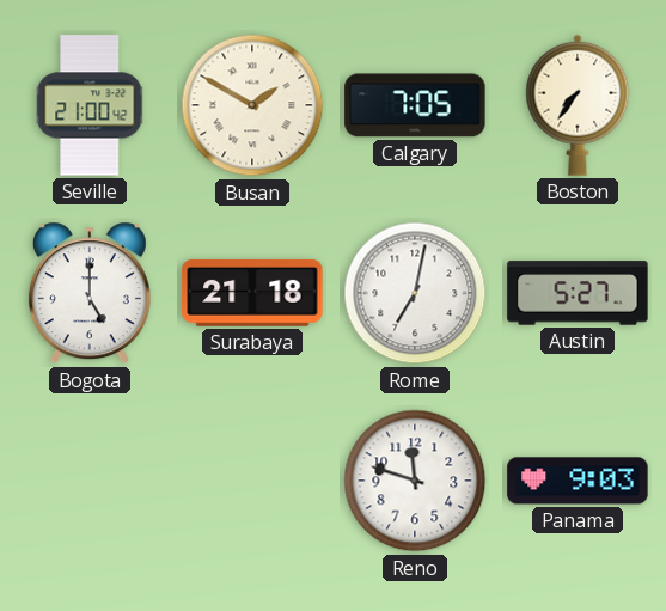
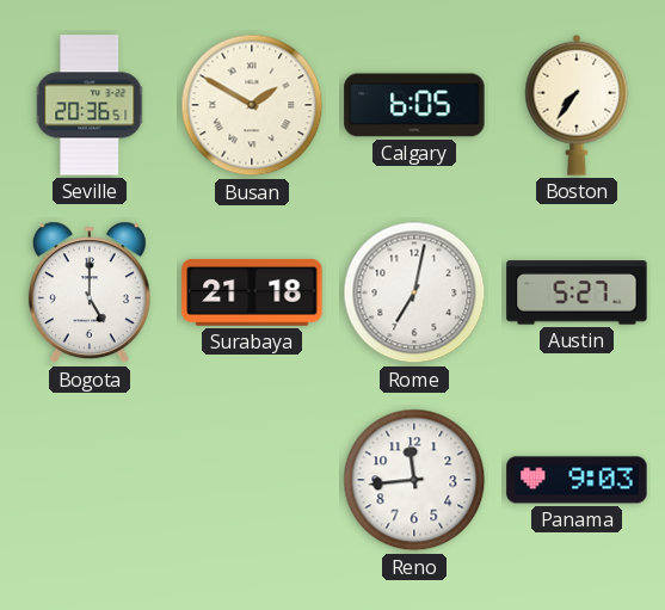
Seville: 21:00 -> 20:36
Calgary: 7:05 -> 6:05
Reno: 11:48 -> 11:44
